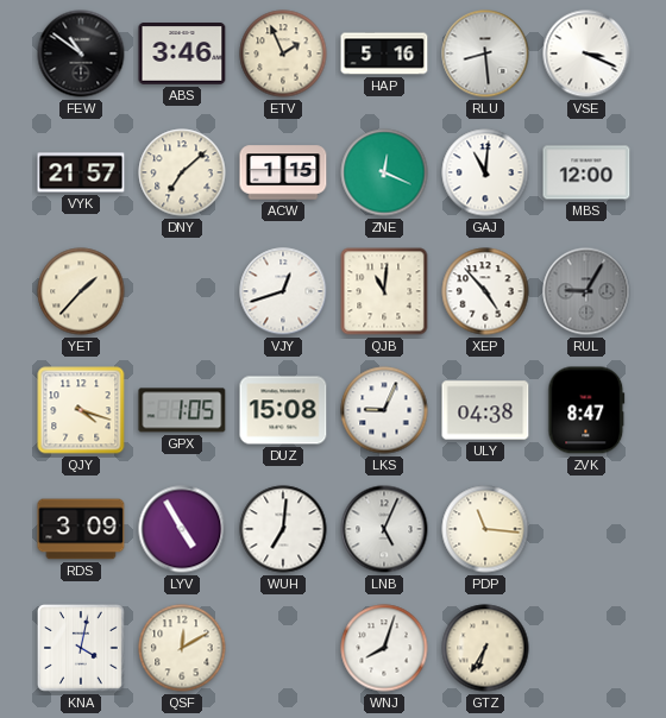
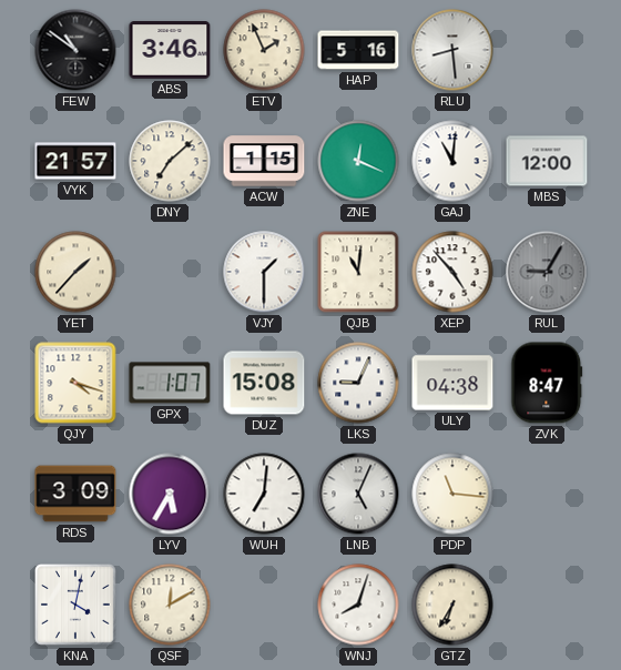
VSE: 3:19 -> none
VJY: 12:42 -> 1:30
GPX: 1:05 -> 1:07
LYV: 4:55 -> 5:35
